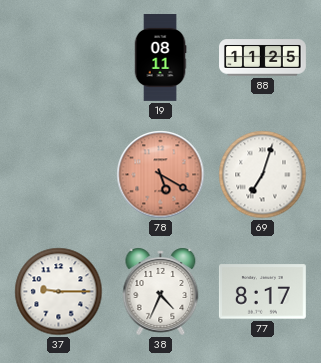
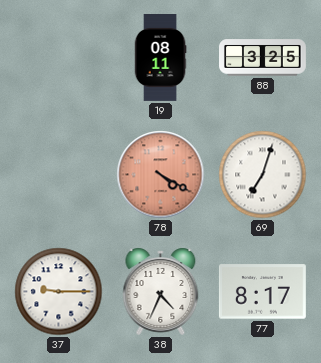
88: 11:25 -> 3:25
78: 5:20 -> 4:20
